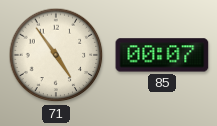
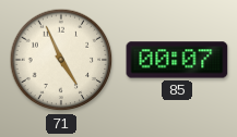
71: 4:54 -> 4:56
